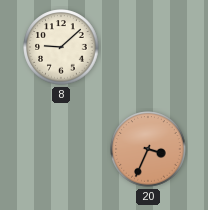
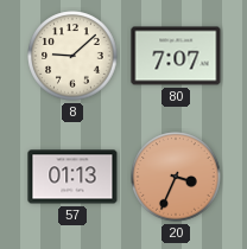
80: none -> 7:07
57: none -> 01:13
